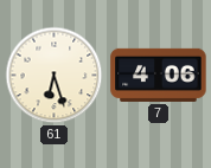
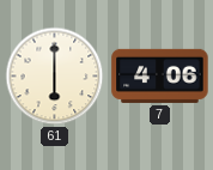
61: 6:27 -> 6:00
